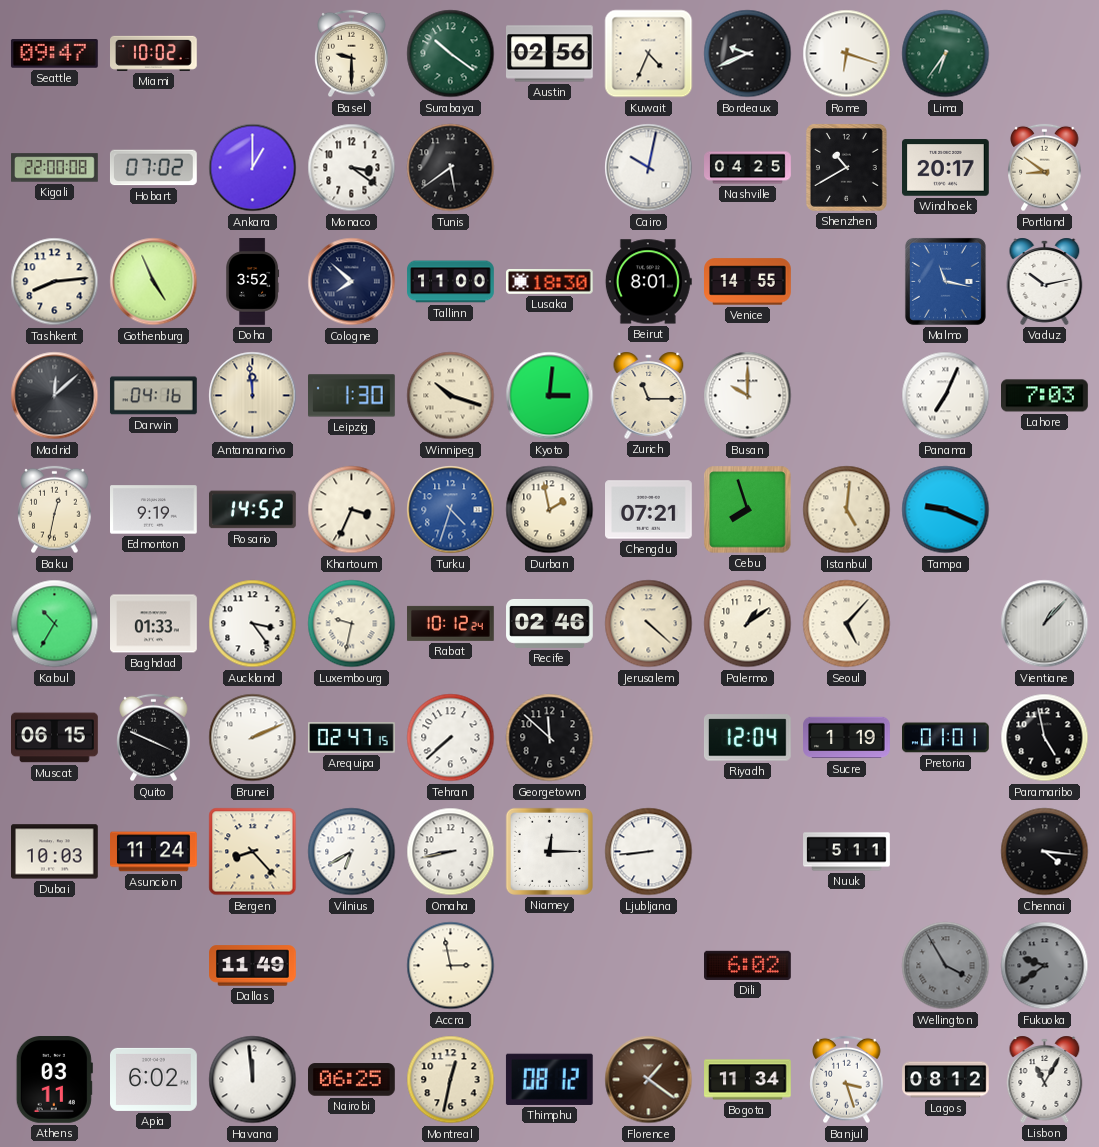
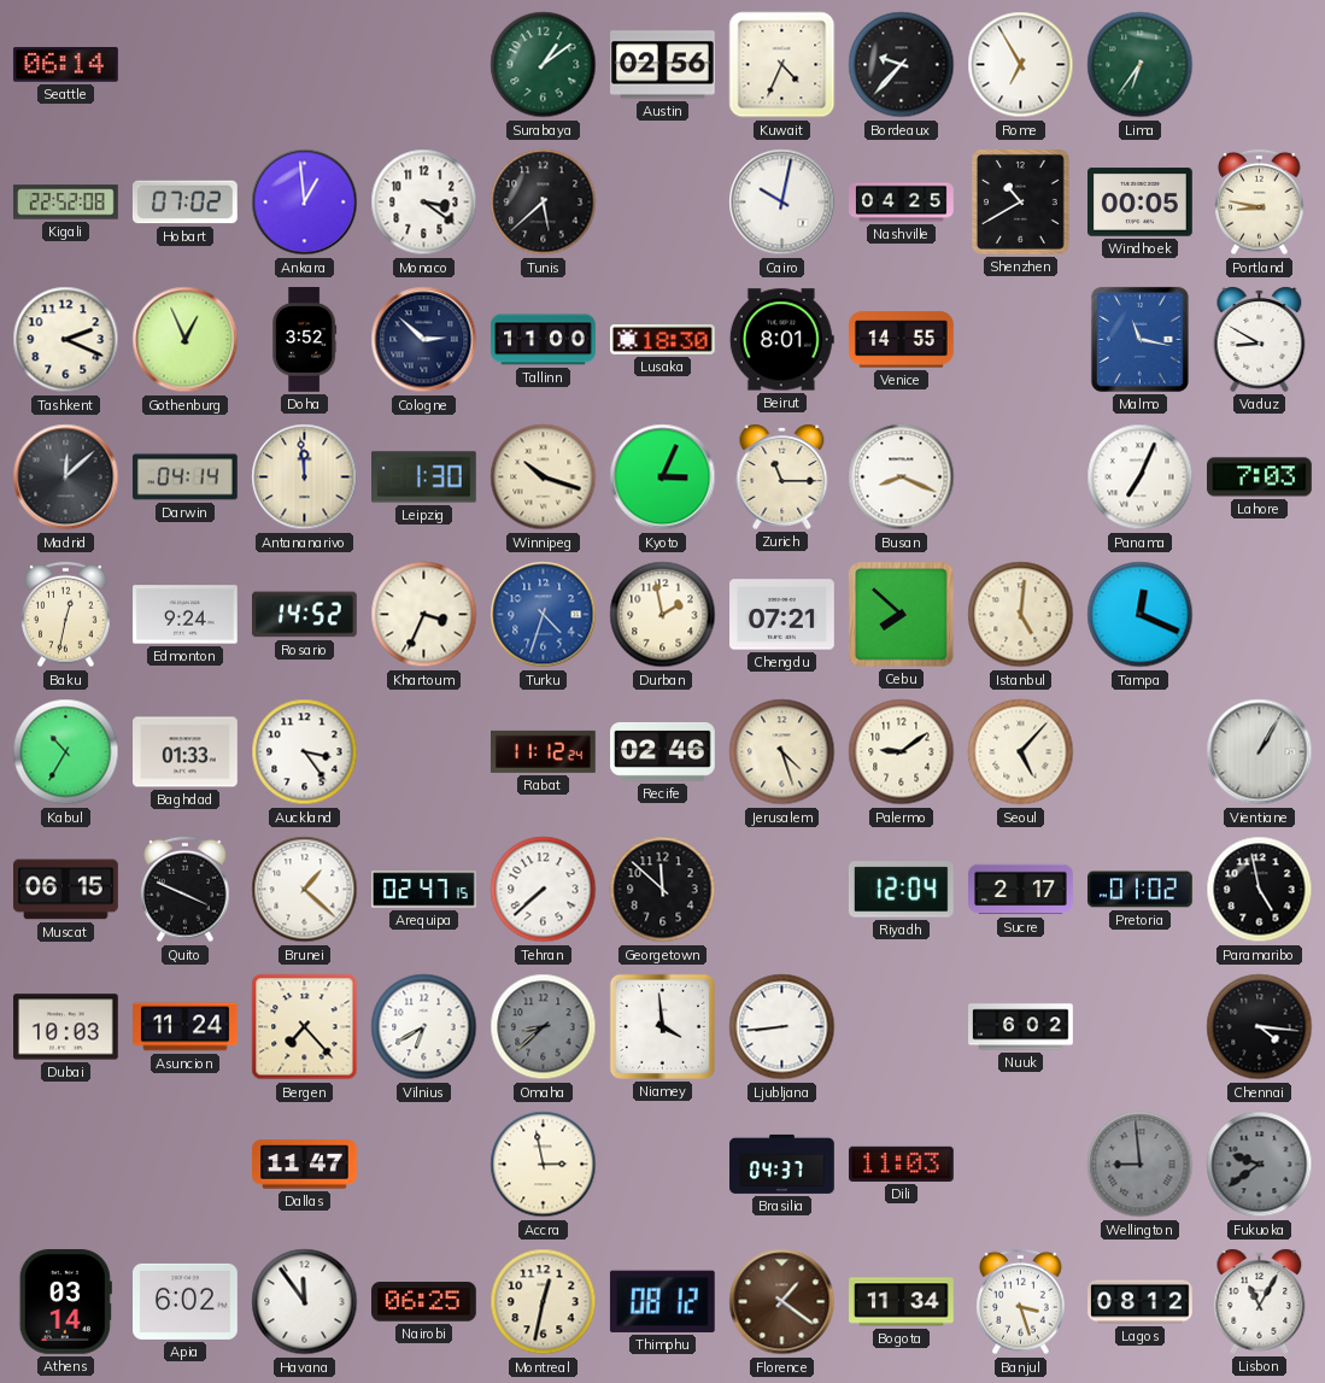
Seattle: 09:47 -> 06:14
Miami: 10:02 -> none
Basel: 9:30 -> none
Surabaya: 10:21 -> 1:09
Bordeaux: 9:41 -> 9:37
Rome: 6:18 -> 6:55
Kigali: 22:00 -> 22:52
Ankara: 1:00 -> 12:59
Tunis: 5:39 -> 5:38
Windhoek: 20:17 -> 00:05
Portland: 8:51 -> 8:47
Tashkent: 8:14 -> 2:19
Gothenburg: 4:56 -> 12:56
Cologne: 7:52 -> 2:52
Vaduz: 10:13 -> 8:50
Darwin: 04:16 -> 04:14
Kyoto: 3:01 -> 3:04
Busan: 10:00 -> 8:19
Edmonton: 9:19 -> 9:24
Cebu: 7:57 -> 7:52
Tampa: 9:19 -> 12:19
Luxembourg: 9:32 -> none
Rabat: 10:12 -> 11:12
Jerusalem: 4:22 -> 4:27
Palermo: 1:09 -> 9:09
Vientiane: 1:07 -> 1:05
Brunei: 2:11 -> 1:22
Sucre: 1:19 -> 2:17
Pretoria: 01:01 -> 01:02
Bergen: 8:23 -> 7:23
Omaha: 8:43 -> 8:38
Omaha dial: white -> grey
Niamey: 12:15 -> 3:59
Nuuk: 5:11 -> 6:02
Dallas: 11:49 -> 11:47
Brasilia: none -> 04:37
Dili: 6:02 -> 11:03
Wellington: 3:55 -> 8:59
Athens: 03:11 -> 03:14
Havana: 11:59 -> 11:54
